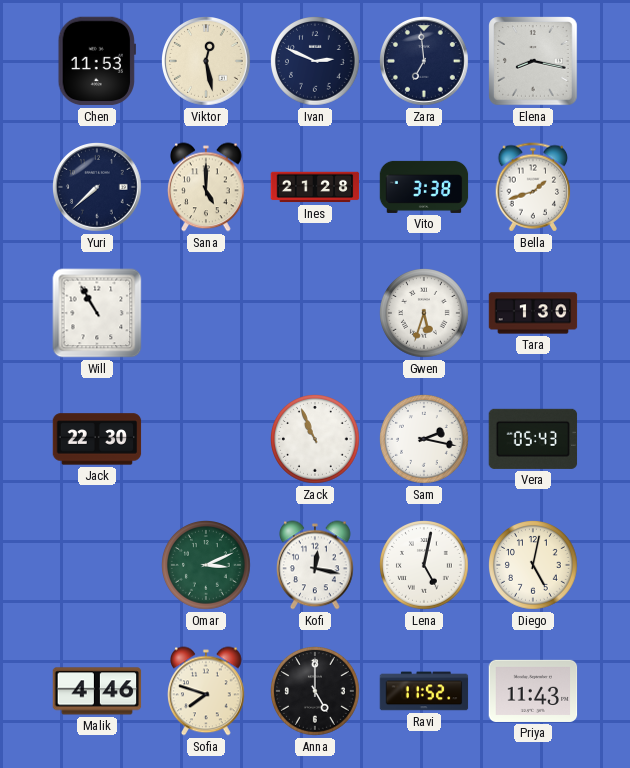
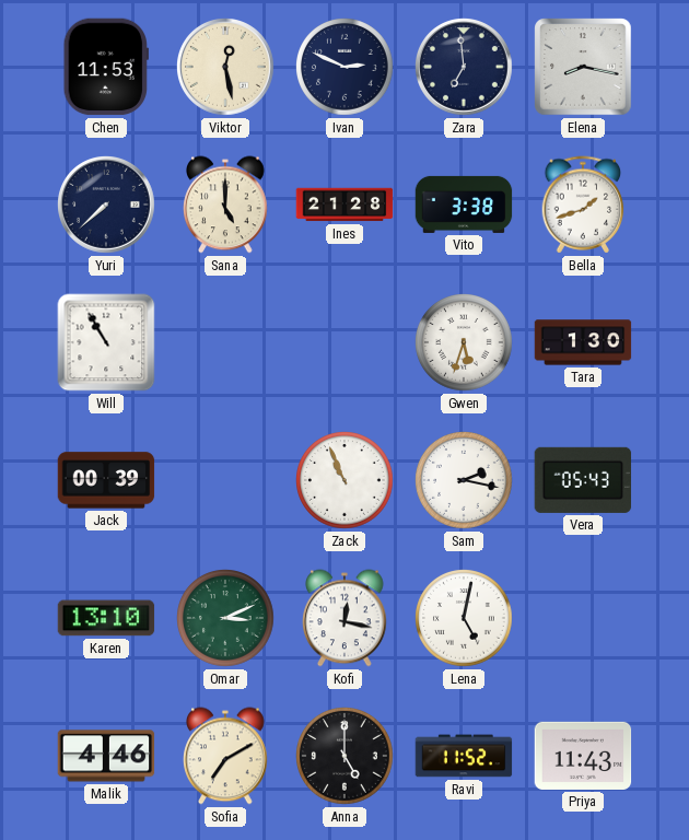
Jack: 22:30 -> 00:39
Karen: none -> 13:10
Diego: 5:02 -> none
Sofia: 7:48 -> 7:10
